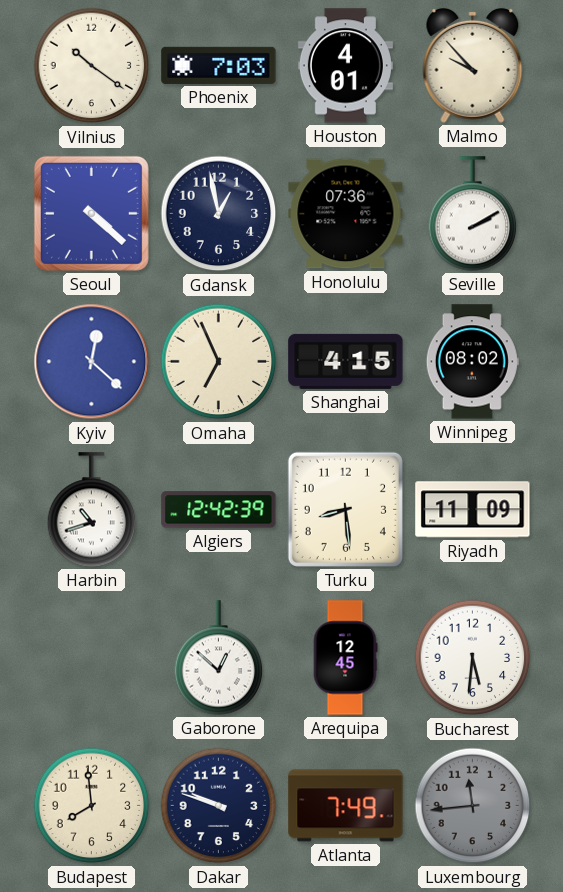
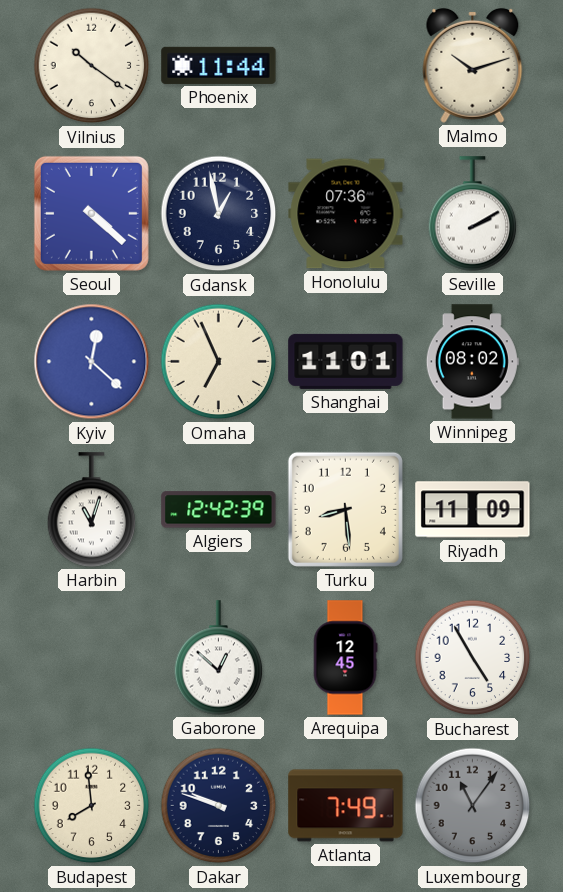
Phoenix: 7:03 -> 11:44
Houston: 4:01 -> none
Malmo: 9:53 -> 10:12
Shanghai: 4:15 -> 11:01
Harbin: 10:42 -> 11:03
Bucharest: 5:31 -> 4:55
Luxembourg: 11:44 -> 11:06
